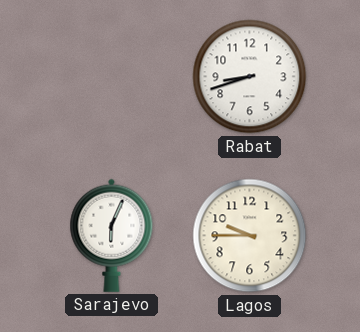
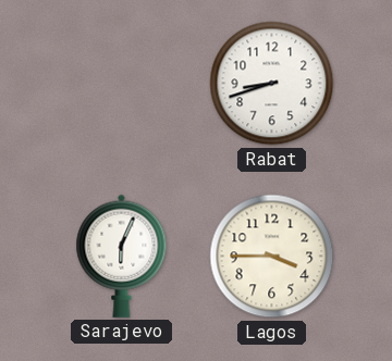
Lagos: 9:45 -> 3:45
